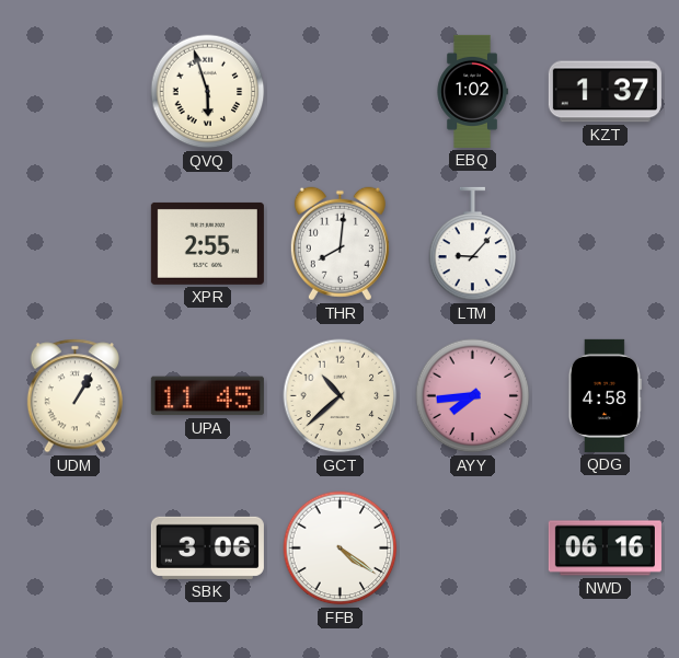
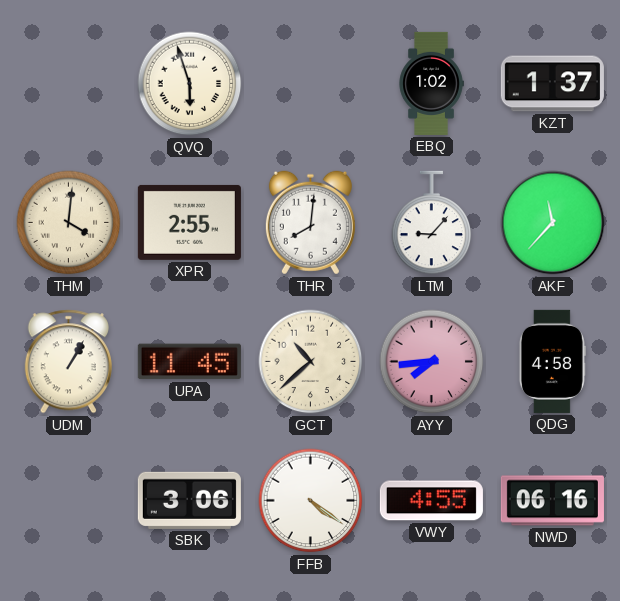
THM: none -> 4:01
AKF: none -> 11:37
VWY: none -> 4:55
